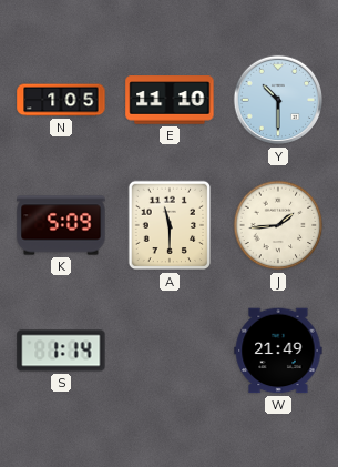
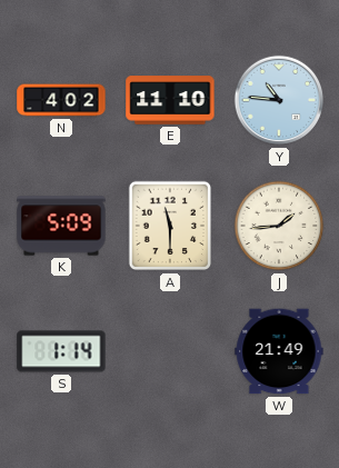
N: 1:05 -> 4:02
Y: 10:30 -> 10:46
